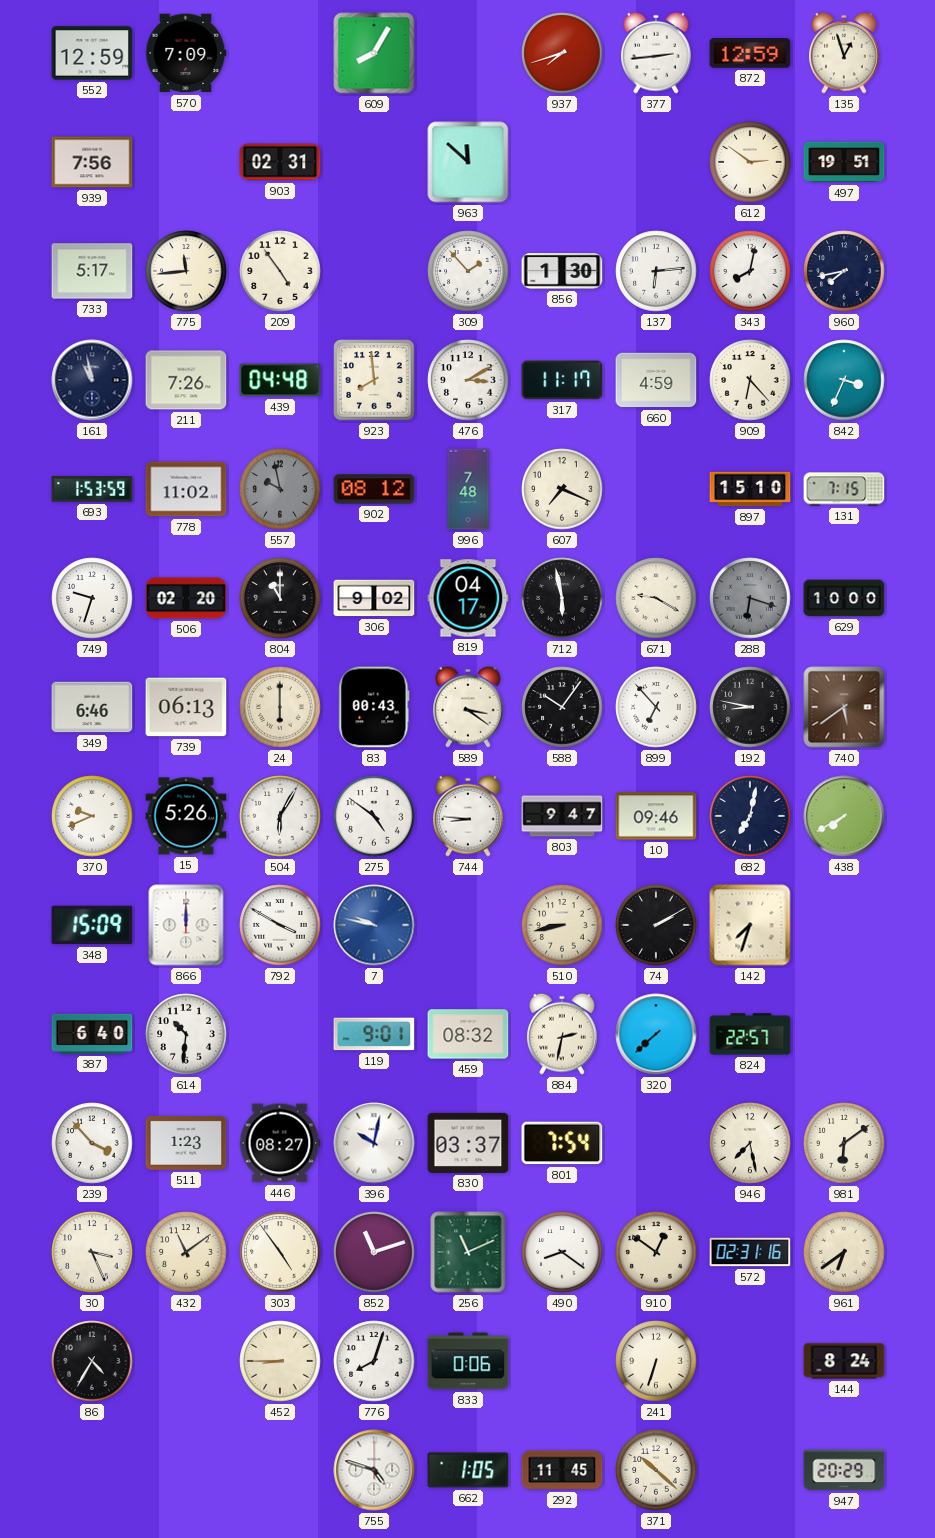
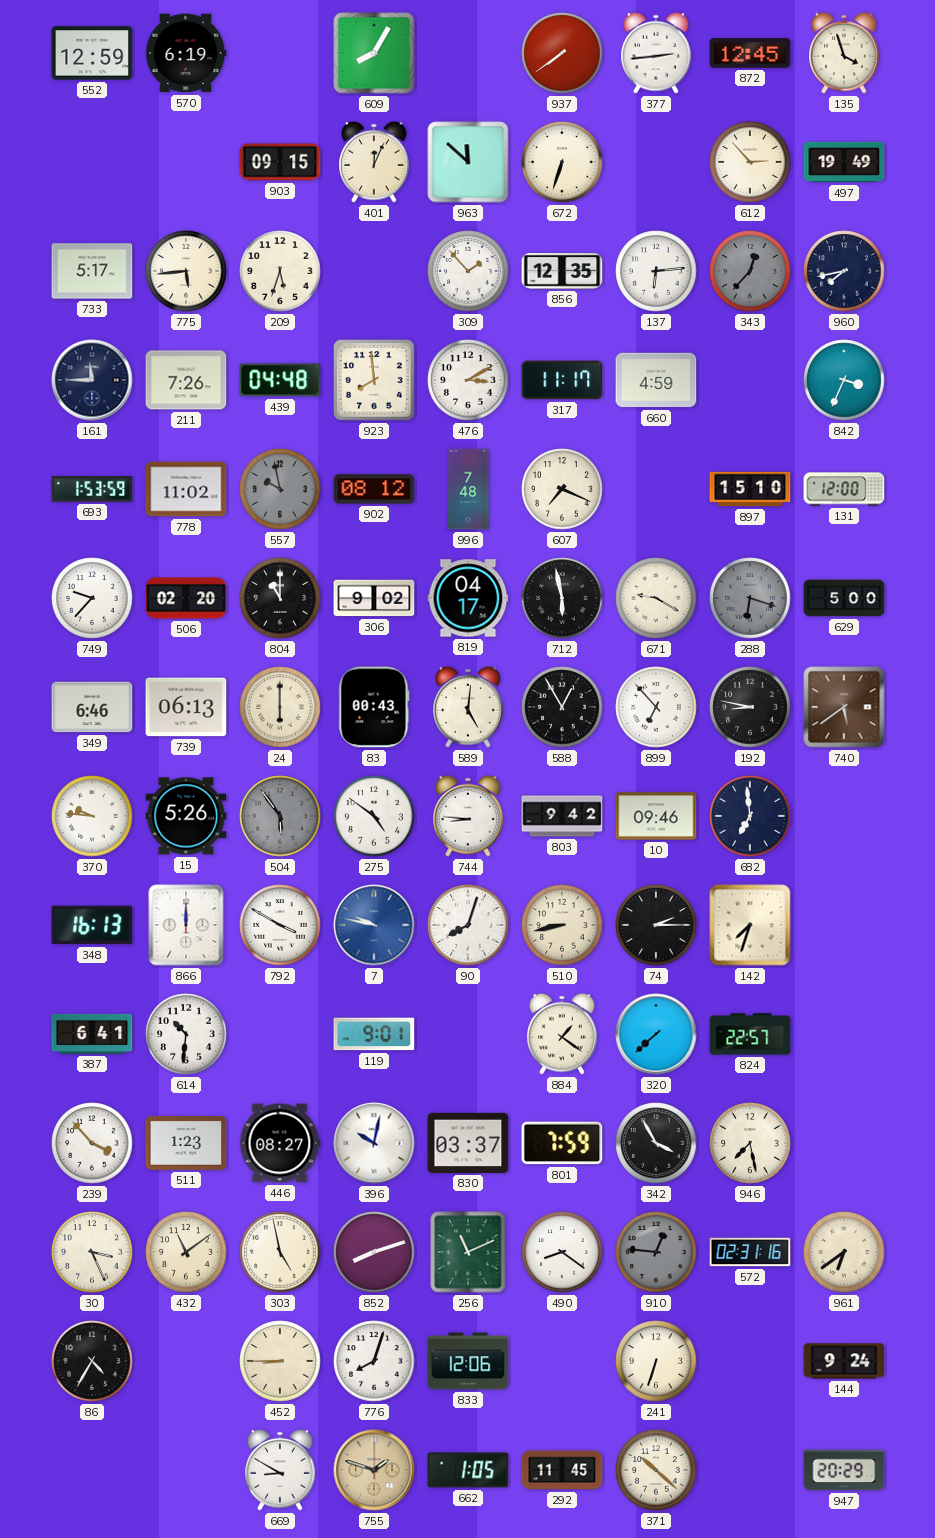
570: 7:09 -> 6:19
937: 7:42 -> 7:39
872: 12:59 -> 12:45
135: 12:57 -> 3:57
939: 7:56 -> none
903: 02:31 -> 09:15
401: none -> 12:04
672: none -> 6:33
612: 2:51 -> 2:53
497: 19:51 -> 19:49
775: 11:44 -> 5:44
209: 4:54 -> 5:33
856: 1:30 -> 12:35
343: 8:02 -> 12:37
343 dial: white -> grey
161: 10:58 -> 11:45
909: 6:23 -> none
131: 7:15 -> 12:00
749: 9:33 -> 9:37
629: 10:00 -> 5:00
589: 3:21 -> 5:01
588: 10:06 -> 12:55
370: 9:41 -> 9:46
504: 6:05 -> 5:54
504 dial: white -> grey
803: 9:47 -> 9:42
682: 7:02 -> 6:59
438: 7:40 -> none
348: 15:09 -> 16:13
90: none -> 8:03
74: 2:10 -> 2:15
387: 6:40 -> 6:41
459: 08:32 -> none
884: 2:32 -> 1:21
801: 7:54 -> 7:59
342: none -> 3:55
981: 6:09 -> none
303: 4:54 -> 4:58
852: 11:12 -> 8:12
910: 12:51 -> 12:46
910 dial: cream -> grey
833: 0:06 -> 12:06
144: 8:24 -> 9:24
669: none -> 8:50
755: 4:48 -> 1:48
755 dial: white -> champagne
